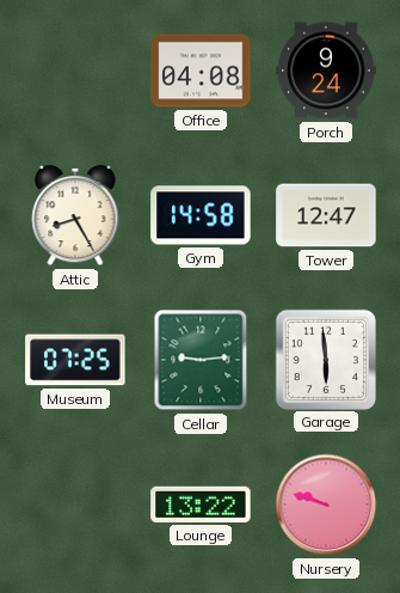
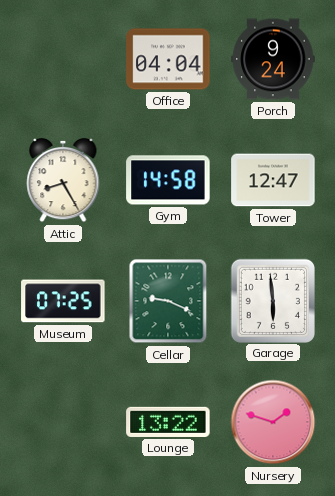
Office: 04:08 -> 04:04
Cellar: 9:14 -> 9:19
Nursery: 9:48 -> 1:48
